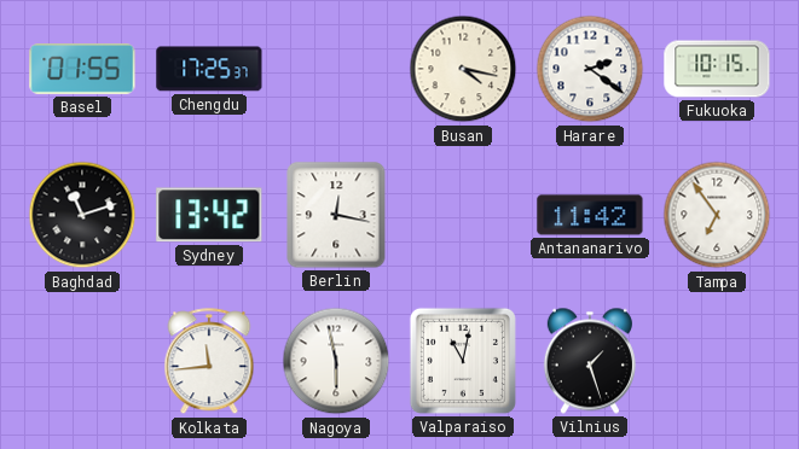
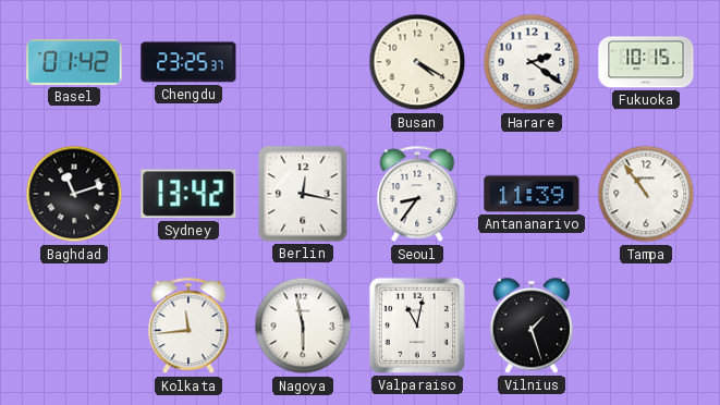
Basel: 01:55 -> 01:42
Chengdu: 17:25 -> 23:25
Busan: 4:17 -> 4:20
Seoul: none -> 8:36
Antananarivo: 11:42 -> 11:39
Tampa: 6:54 -> 10:54
